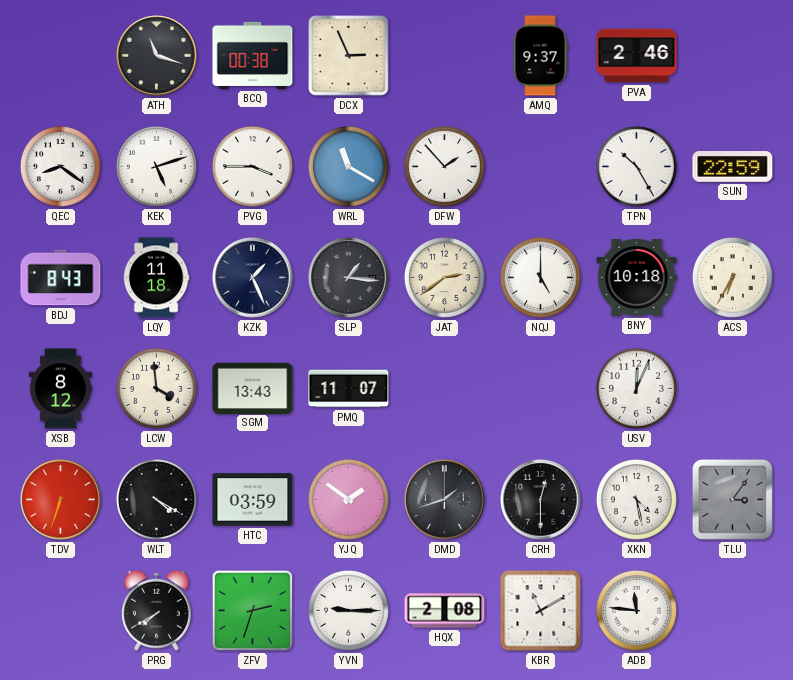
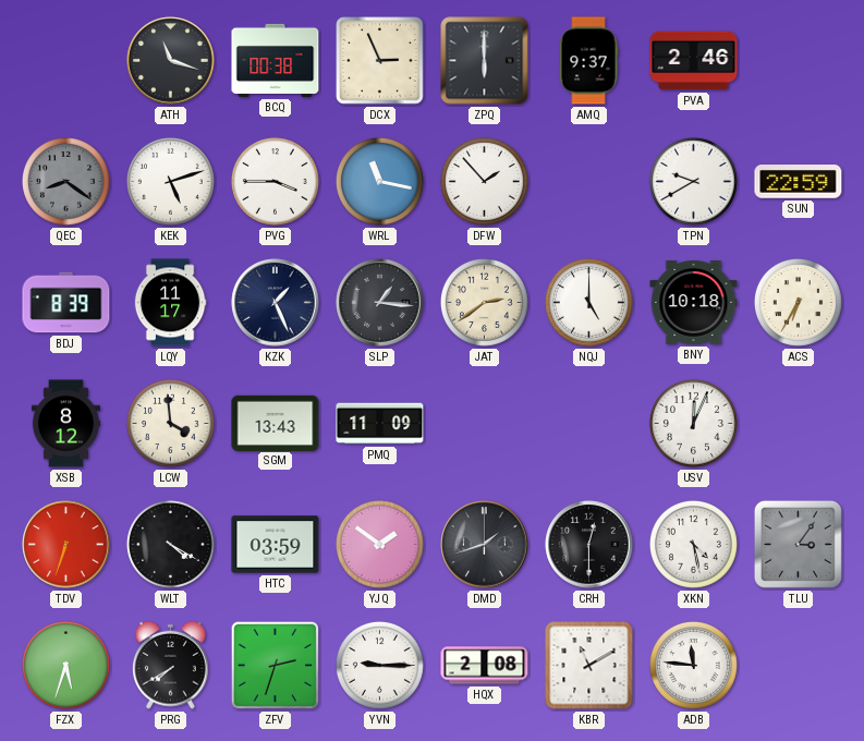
ZPQ: none -> 6:00
QEC dial: white -> grey
WRL: 11:20 -> 11:17
TPN: 10:25 -> 9:40
BDJ: 8:43 -> 8:39
LQY: 11:18 -> 11:17
PMQ: 11:07 -> 11:09
FZX: none -> 5:33
